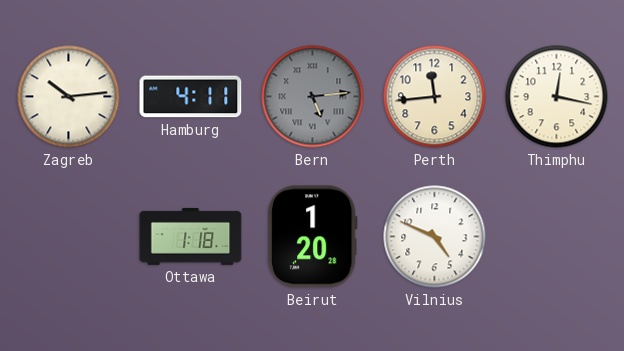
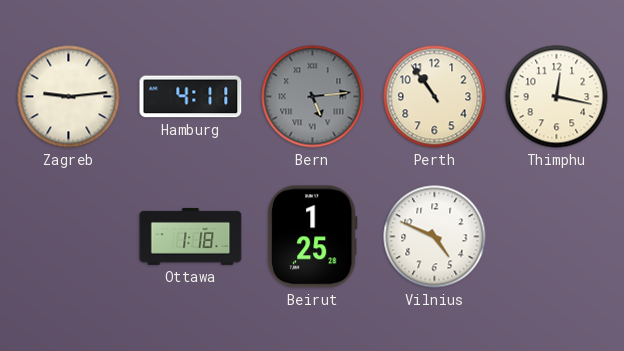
Zagreb: 10:14 -> 9:14
Perth: 11:44 -> 10:54
Beirut: 1:20 -> 1:25
